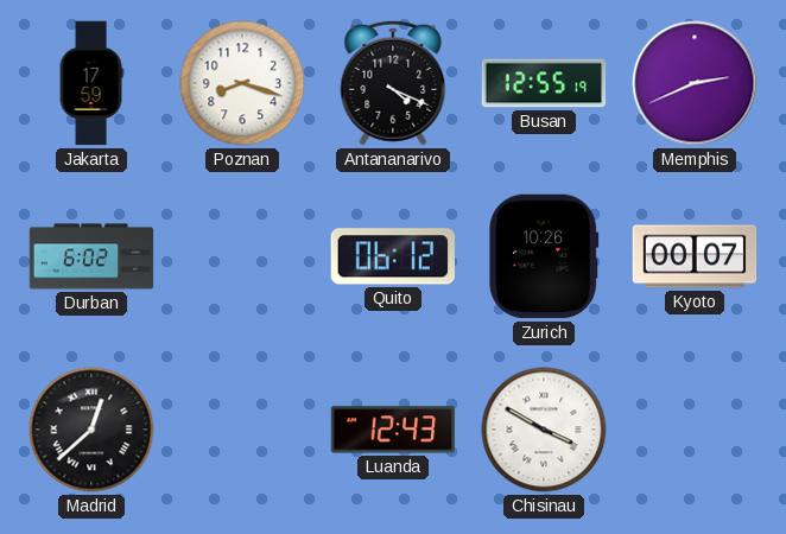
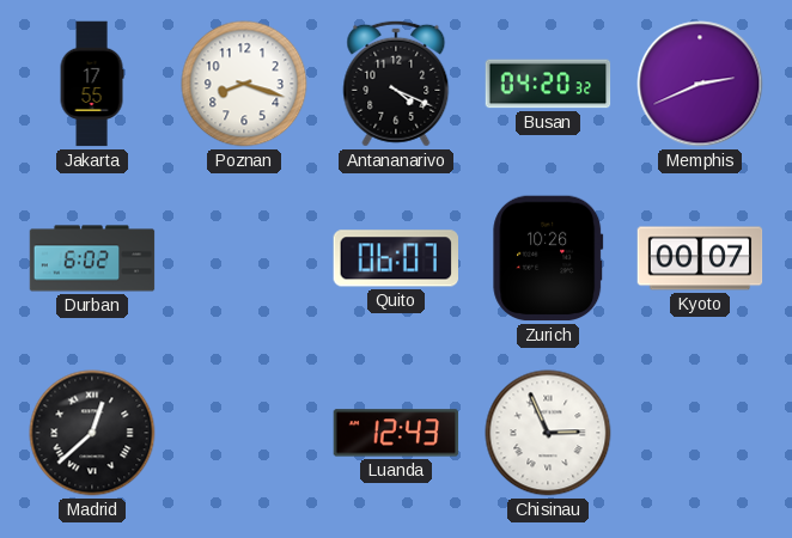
Jakarta: 17:59 -> 17:55
Busan: 12:55 -> 04:20
Quito: 06:12 -> 06:07
Chisinau: 3:50 -> 2:56
